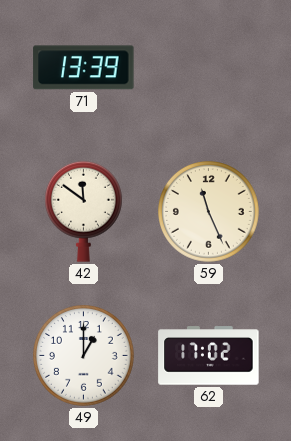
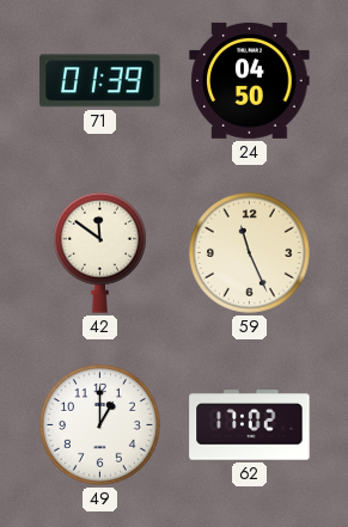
71: 13:39 -> 01:39
24: none -> 04:50
